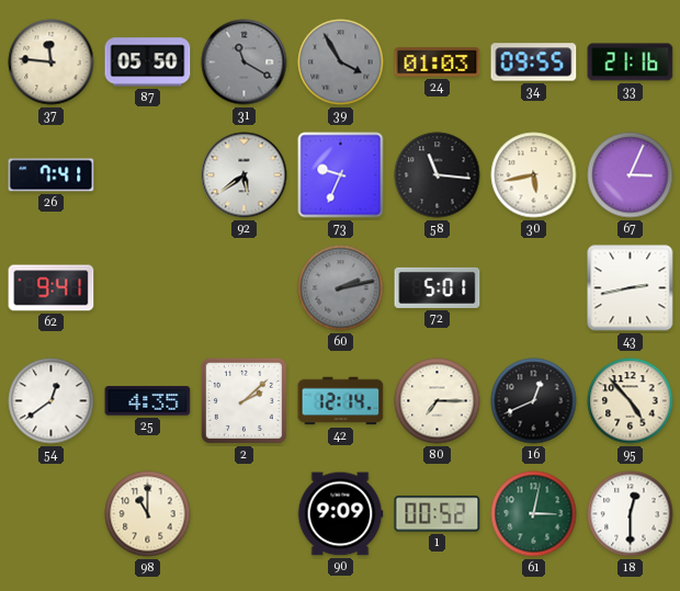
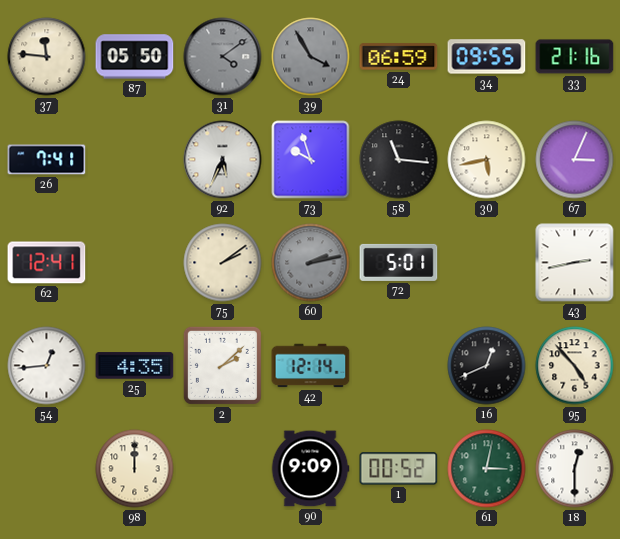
31: 11:20 -> 4:09
24: 01:03 -> 06:59
92: 5:39 -> 5:34
73: 9:34 -> 9:57
62: 9:41 -> 12:41
75: none -> 2:09
54: 12:39 -> 12:44
80: 7:15 -> none
98: 11:00 -> 12:00
